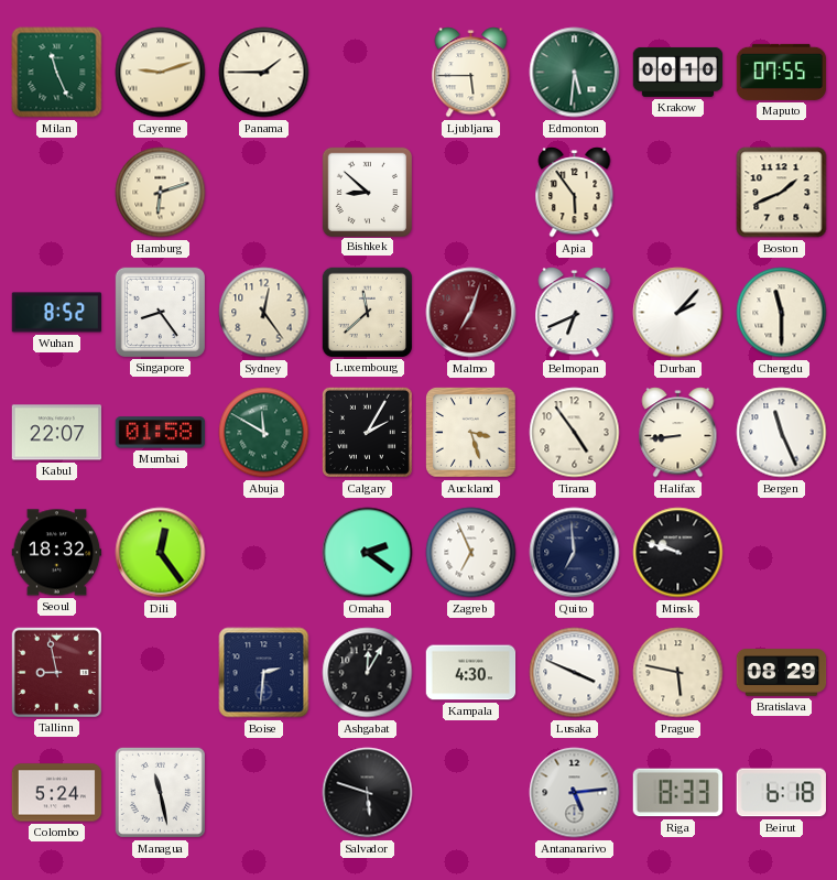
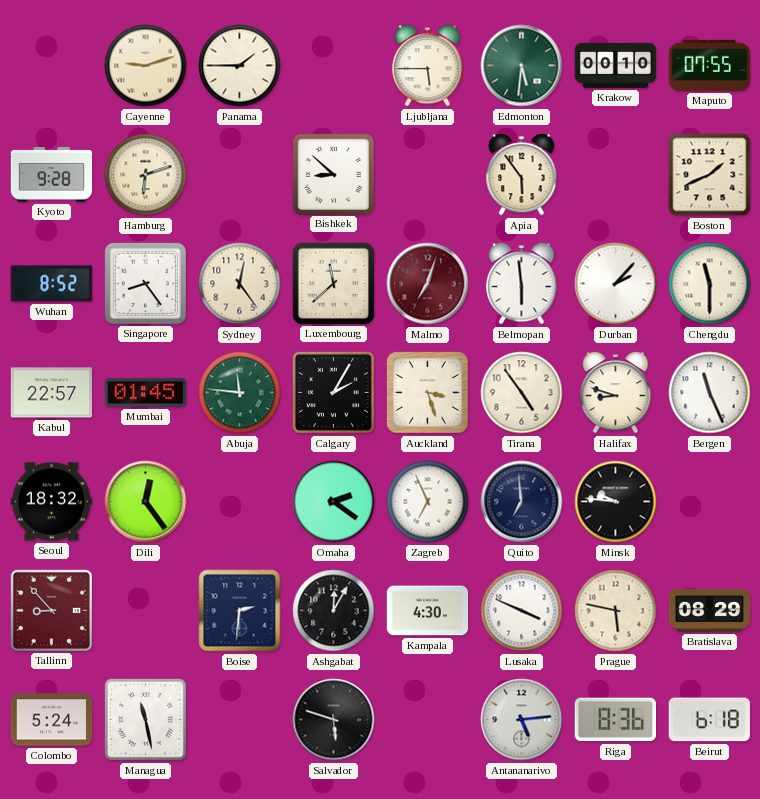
Milan: 11:26 -> none
Kyoto: none -> 9:28
Belmopan: 6:41 -> 5:59
Kabul: 22:07 -> 22:57
Mumbai: 01:58 -> 01:45
Abuja: 11:50 -> 11:46
Halifax: 8:44 -> 8:48
Minsk: 9:48 -> 9:46
Tallinn: 8:58 -> 8:53
Riga: 8:33 -> 8:36
